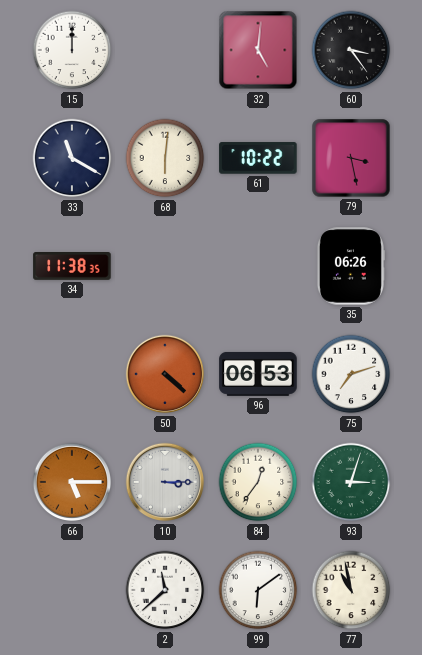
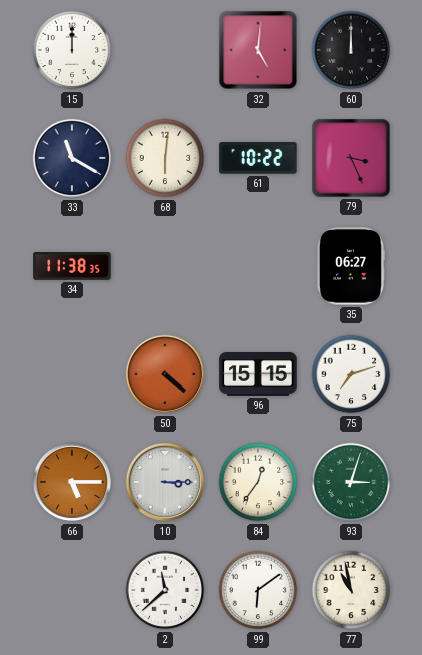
60: 3:24 -> 12:00
79: 3:28 -> 3:26
35: 06:26 -> 06:27
96: 06:53 -> 15:15
